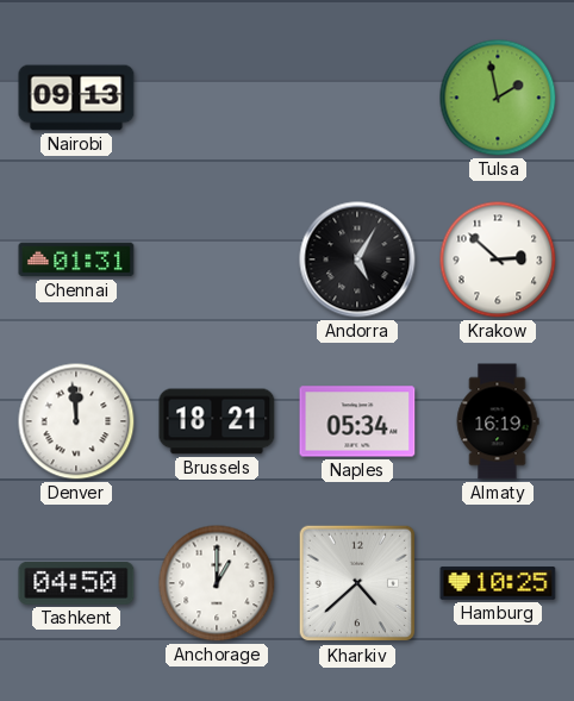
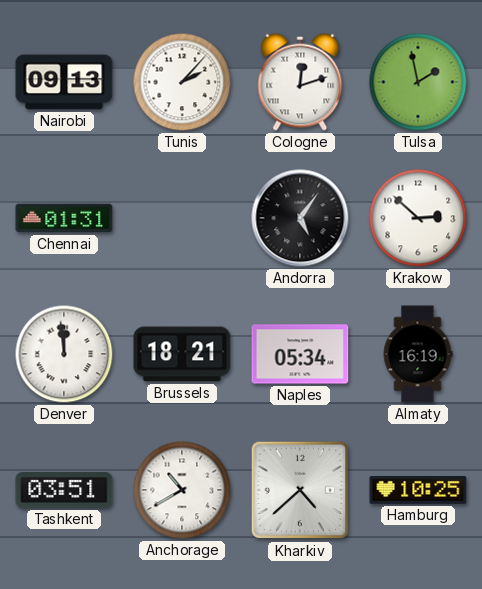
Tunis: none -> 2:07
Cologne: none -> 12:12
Andorra: 5:05 -> 5:06
Tashkent: 04:50 -> 03:51
Anchorage: 1:00 -> 10:40
